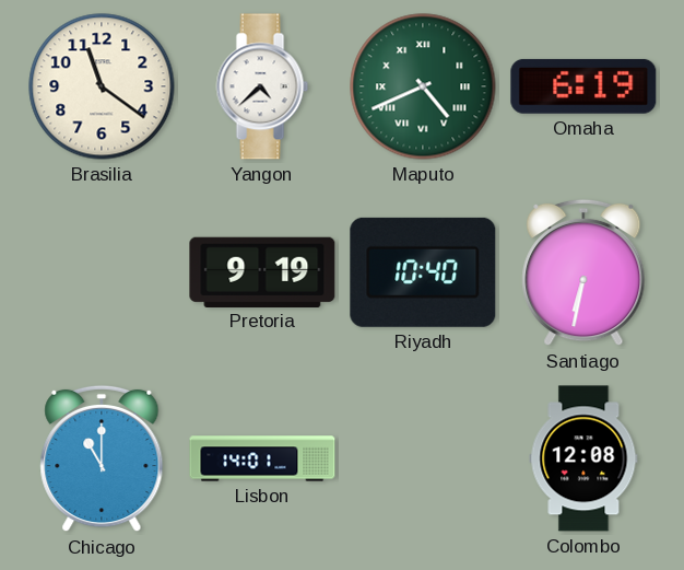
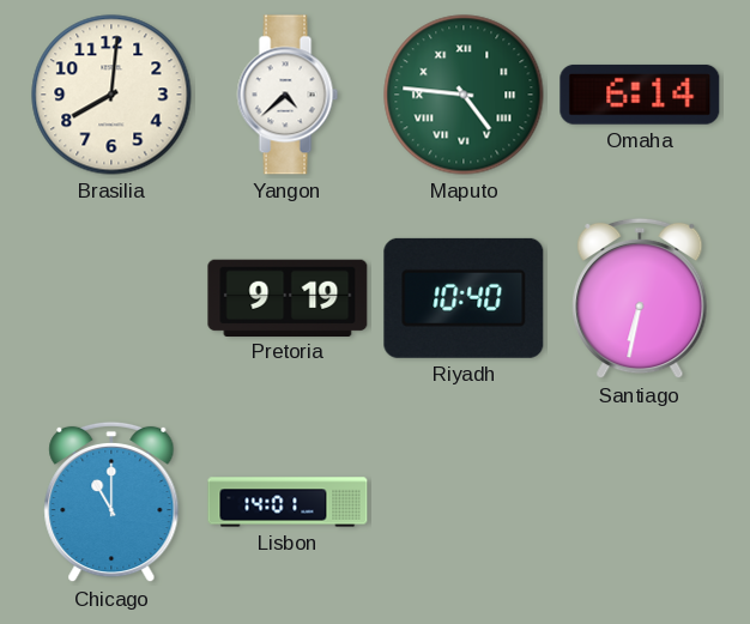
Brasilia: 11:21 -> 8:01
Maputo: 4:41 -> 4:46
Omaha: 6:19 -> 6:14
Colombo: 12:08 -> none
